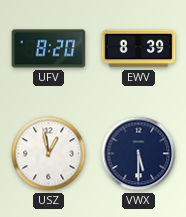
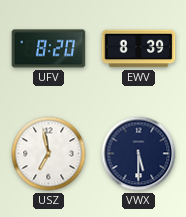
USZ: 12:58 -> 6:58
